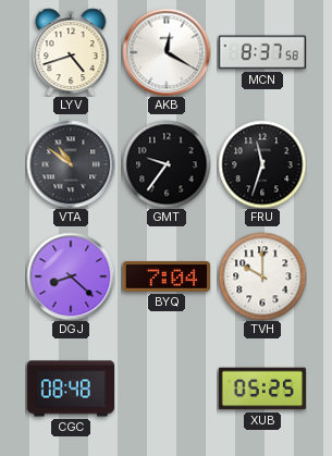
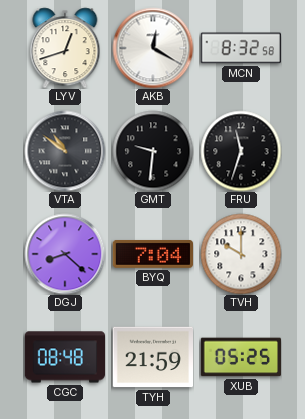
LYV: 4:42 -> 12:42
MCN: 8:37 -> 8:32
GMT: 9:36 -> 9:31
TYH: none -> 21:59
